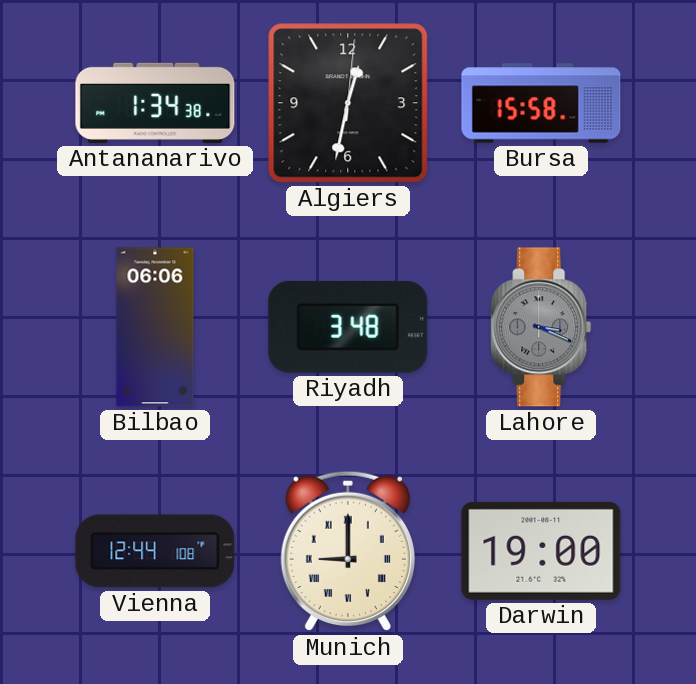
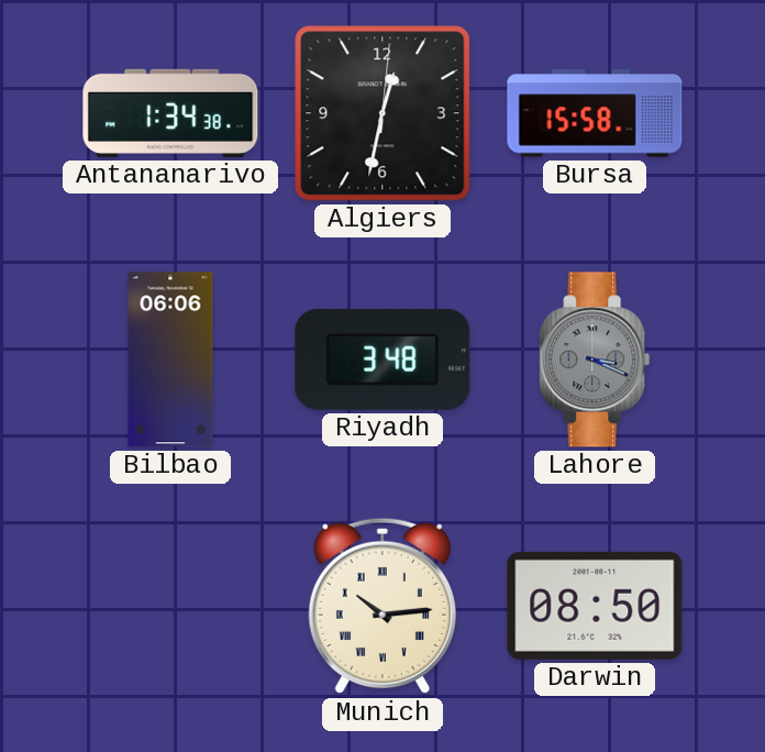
Vienna: 12:44 -> none
Munich: 9:00 -> 10:14
Darwin: 19:00 -> 08:50
